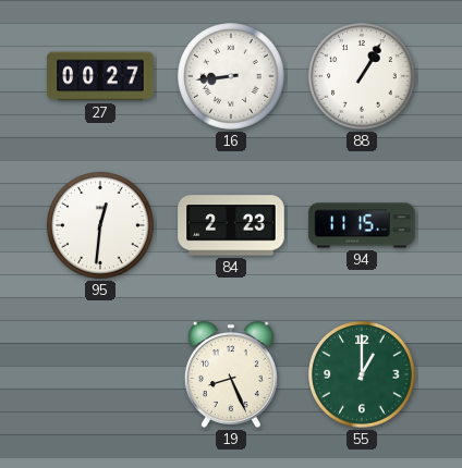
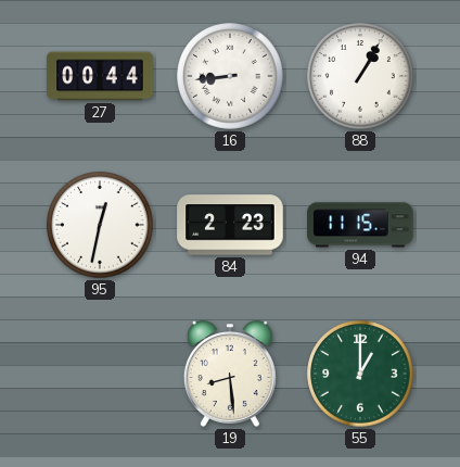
27: 00:27 -> 00:44
95: 12:31 -> 12:32
19: 8:26 -> 8:29
